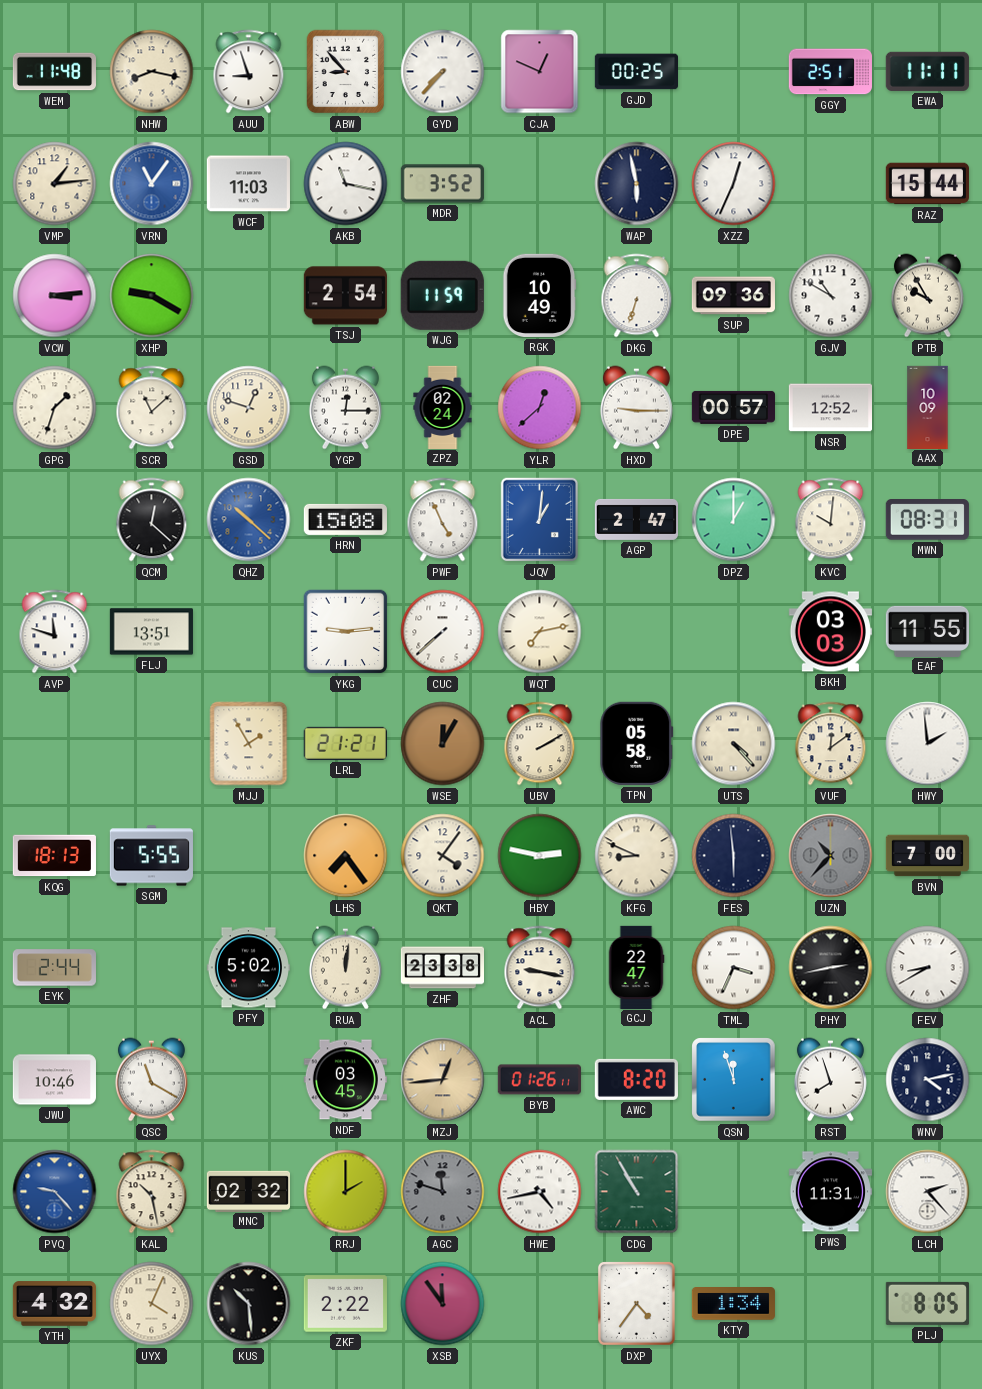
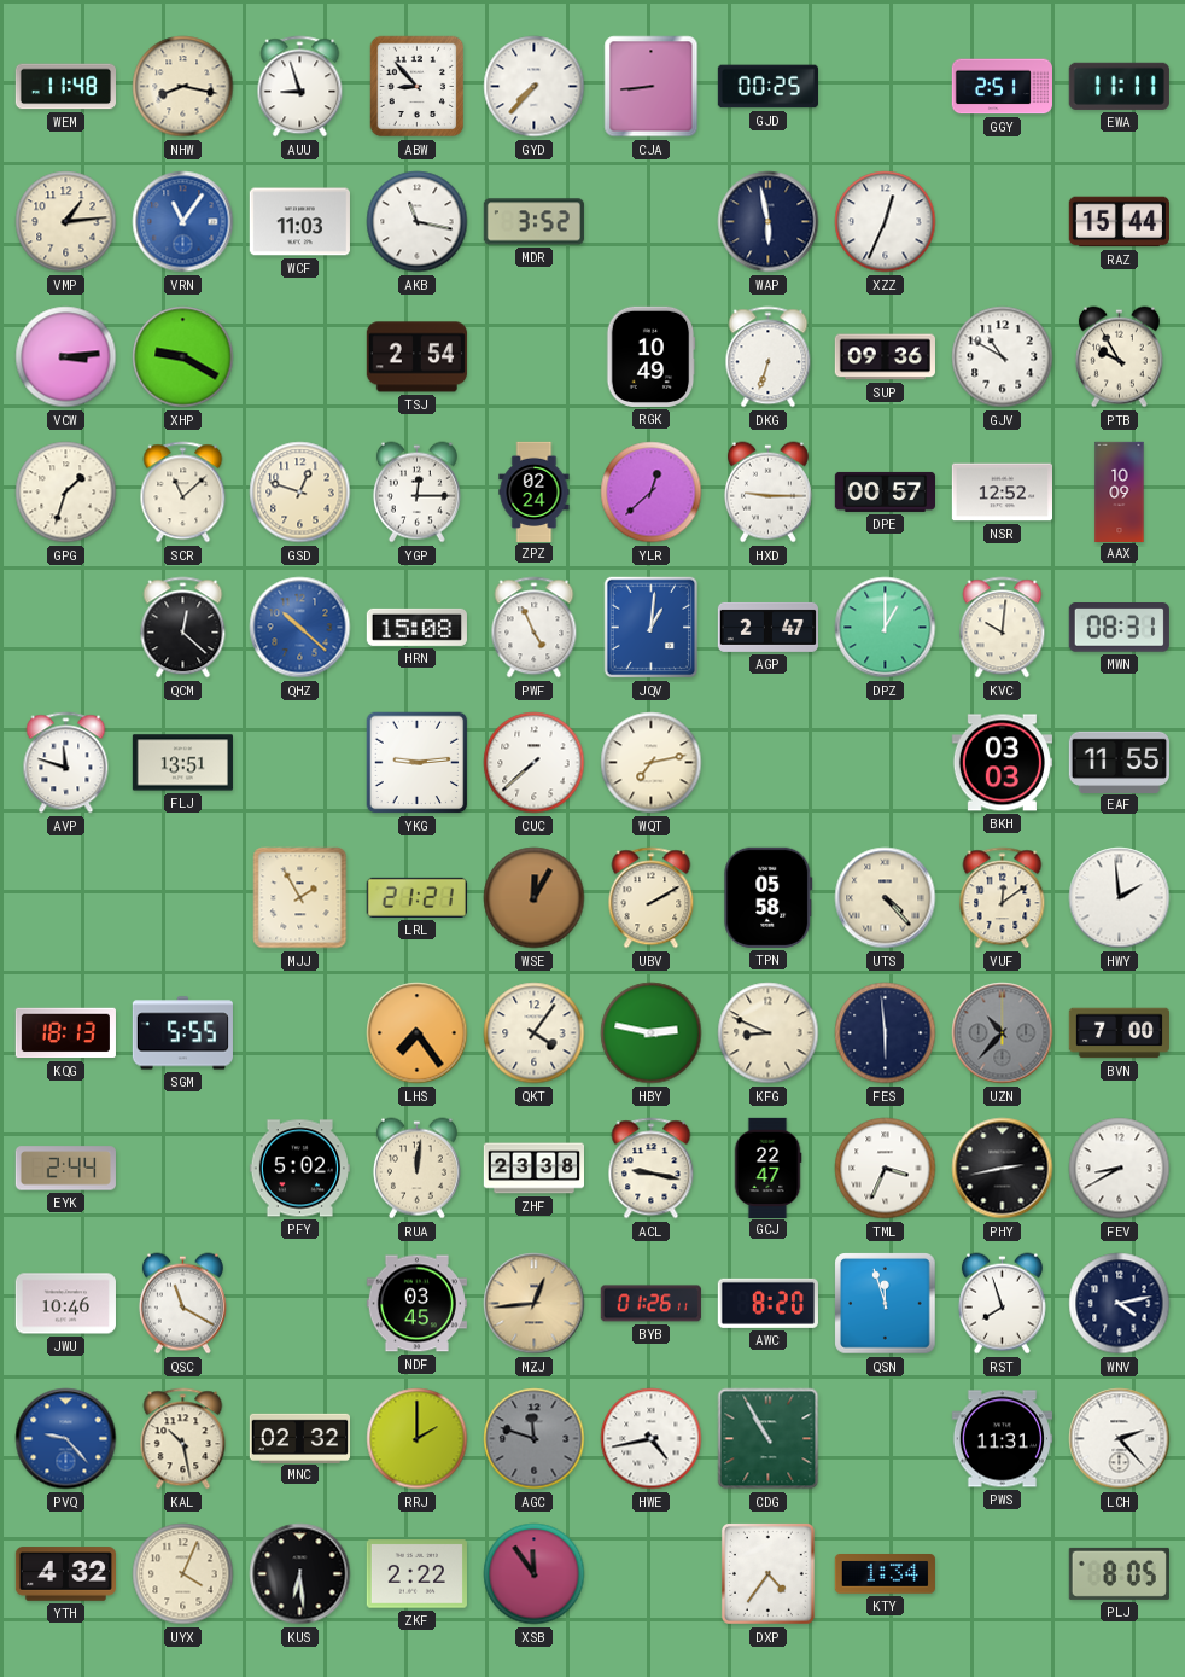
CJA: 12:49 -> 8:44
WJG: 11:59 -> none
KUS: 10:29 -> 6:29
